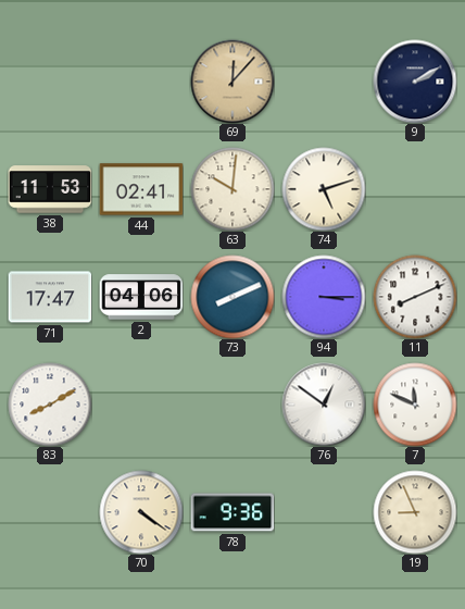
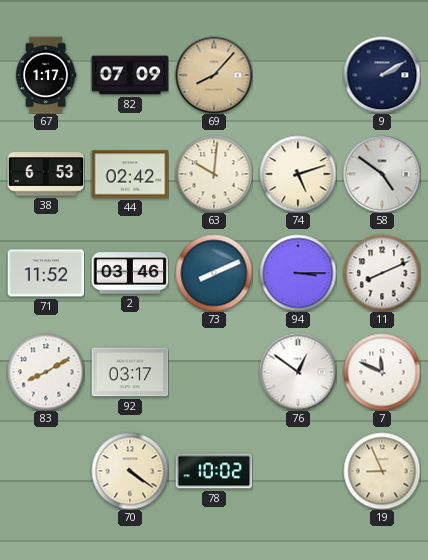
67: none -> 1:17
82: none -> 07:09
69: 12:07 -> 8:07
38: 11:53 -> 6:53
44: 02:41 -> 02:42
58: none -> 4:51
71: 17:47 -> 11:52
2: 04:06 -> 03:46
92: none -> 03:17
78: 9:36 -> 10:02
